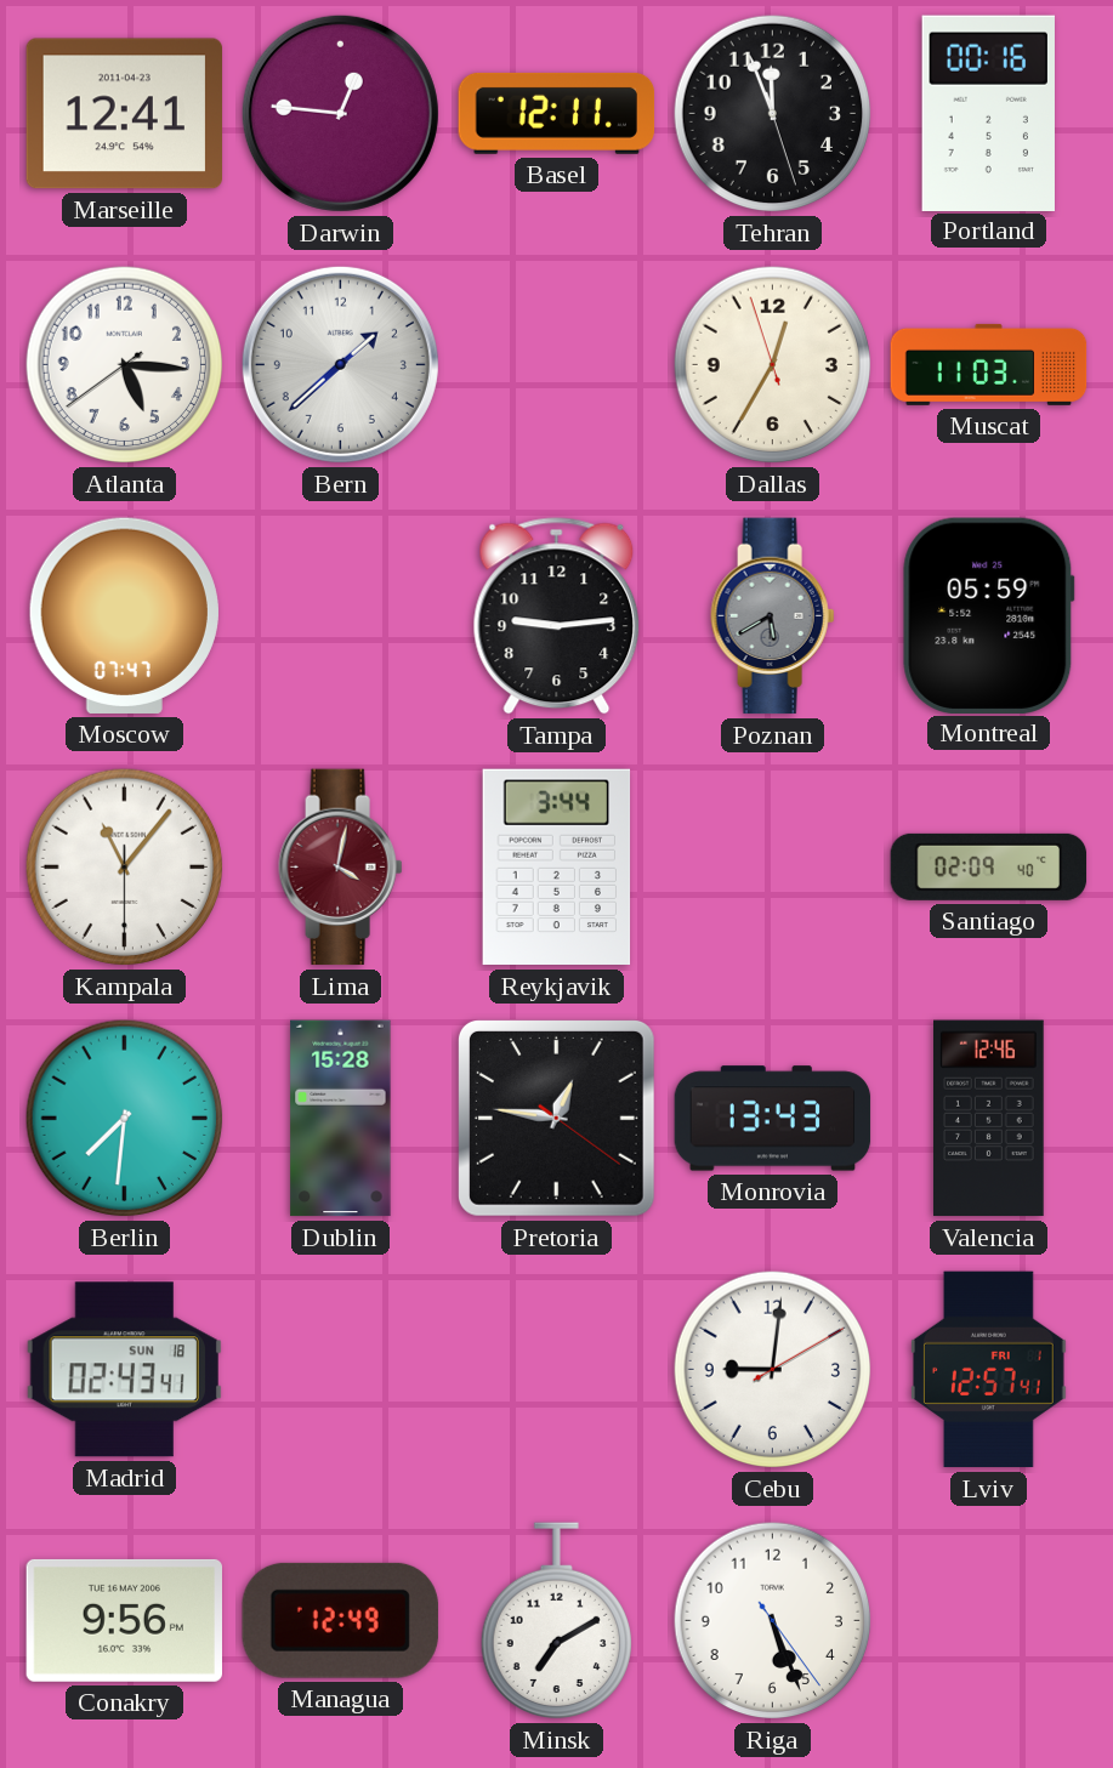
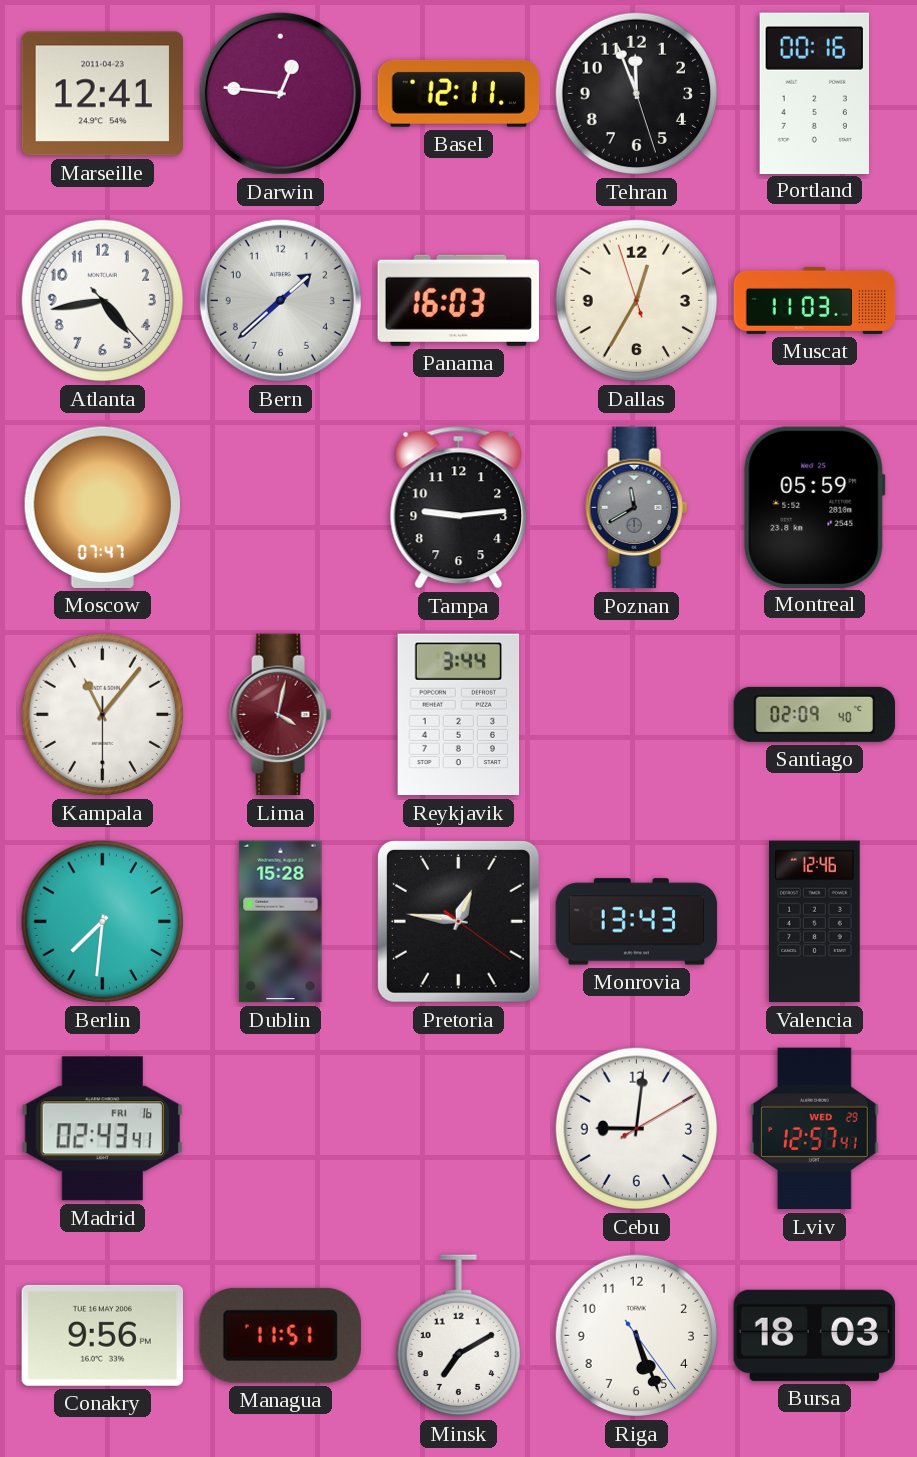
Atlanta: 5:15 -> 4:43
Panama: none -> 16:03
Poznan: 5:40 -> 11:40
Madrid date: SUN 18 -> FRI 16
Lviv date: FRI 1 -> WED 29
Managua: 12:49 -> 11:51
Bursa: none -> 18:03
